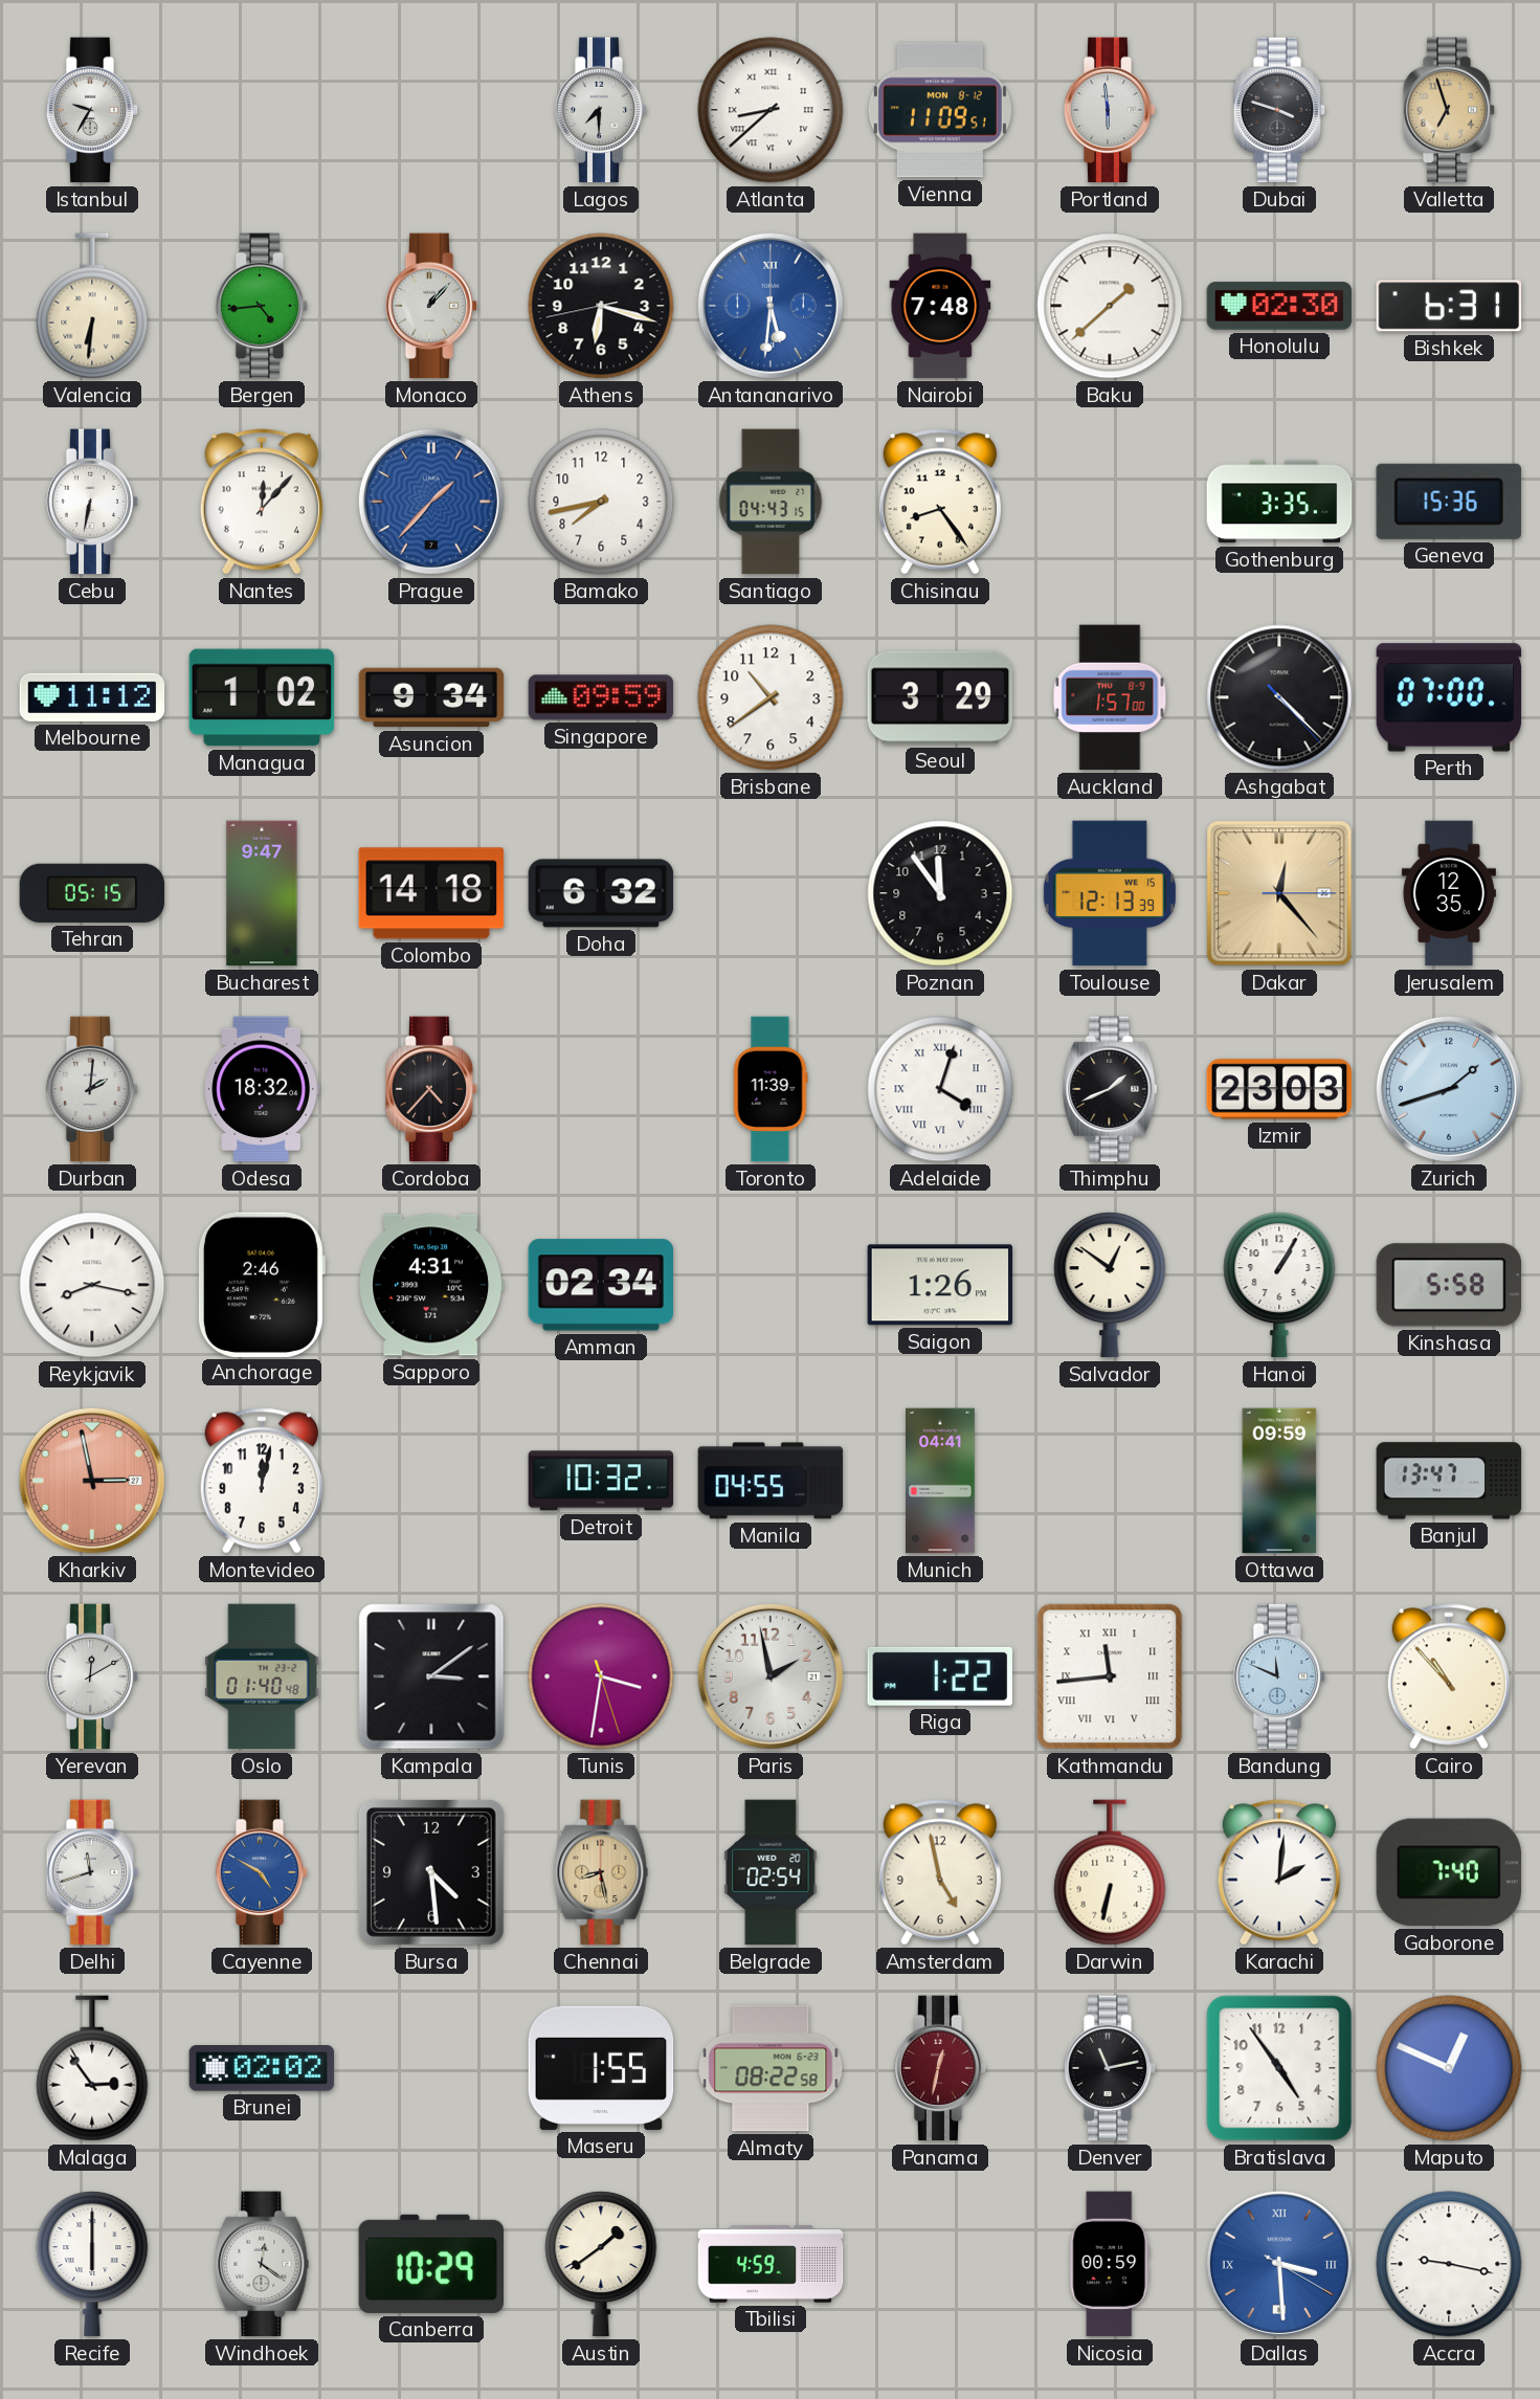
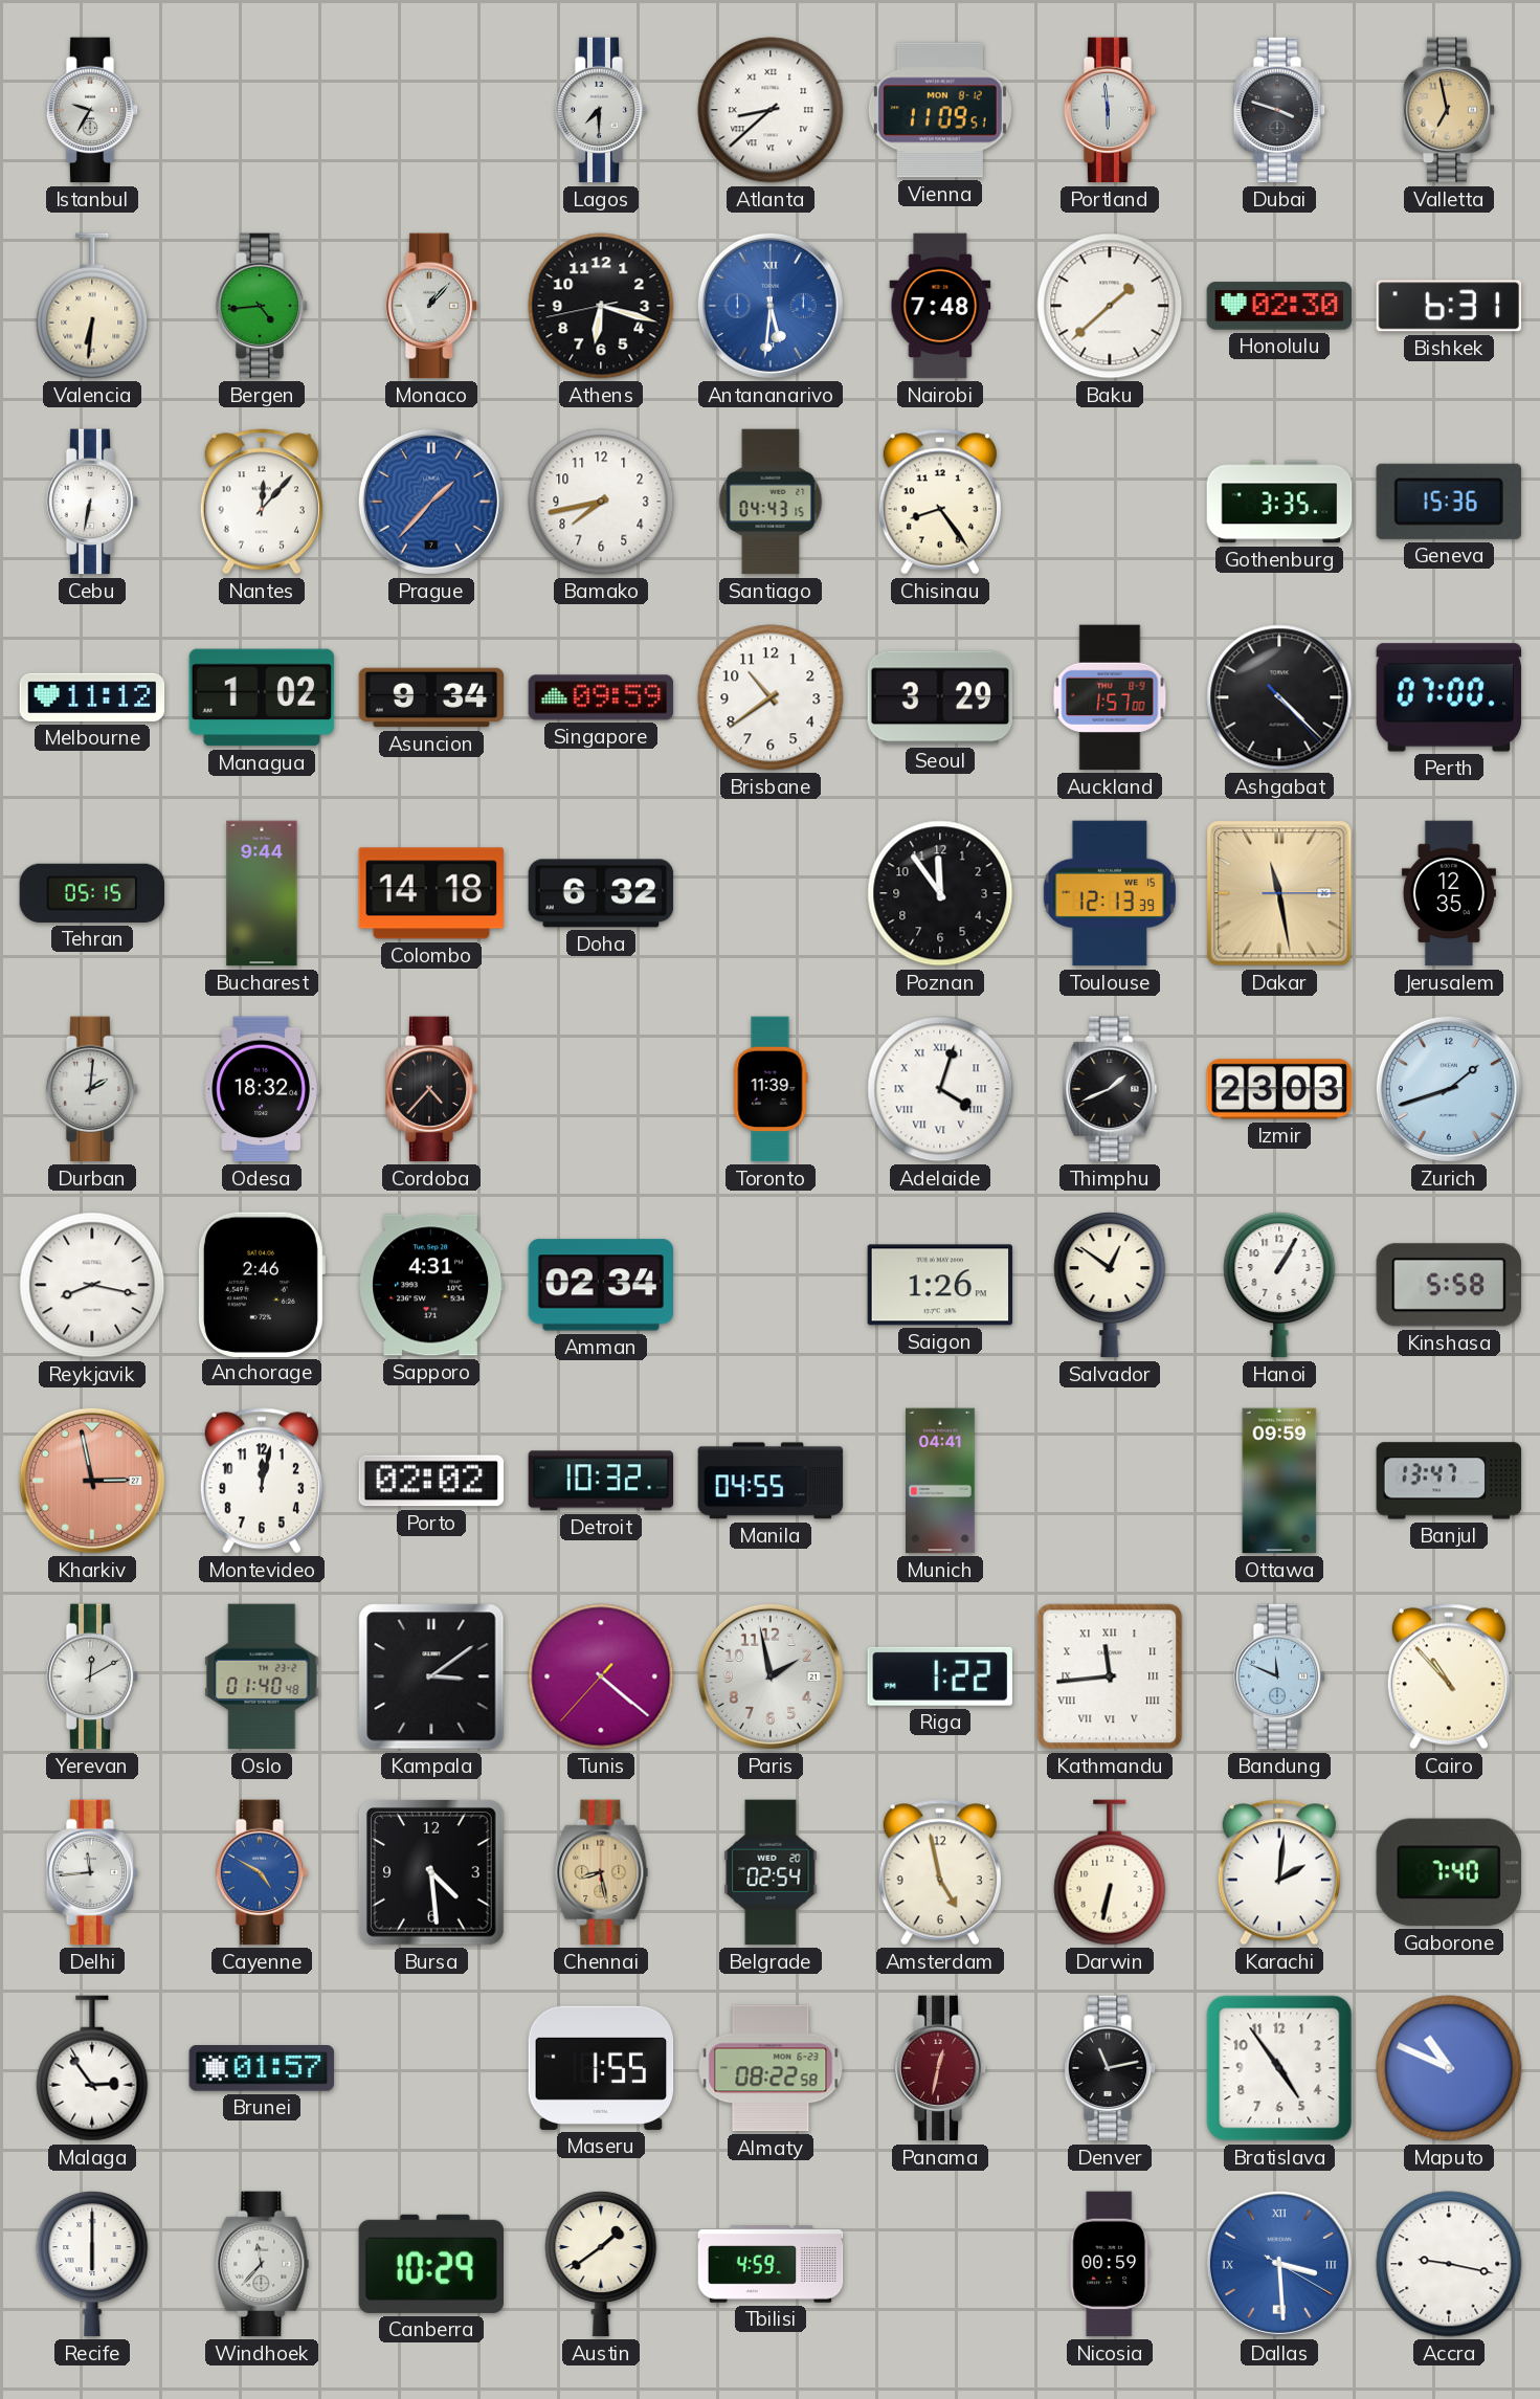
Valletta: 6:57 -> 6:58
Bucharest: 9:47 -> 9:44
Dakar: 12:23 -> 11:28
Porto: none -> 02:02
Tunis: 3:31 -> 4:21
Delhi: 11:42 -> 11:44
Brunei: 02:02 -> 01:57
Maputo: 12:49 -> 10:49
Windhoek: 12:21 -> 11:37
